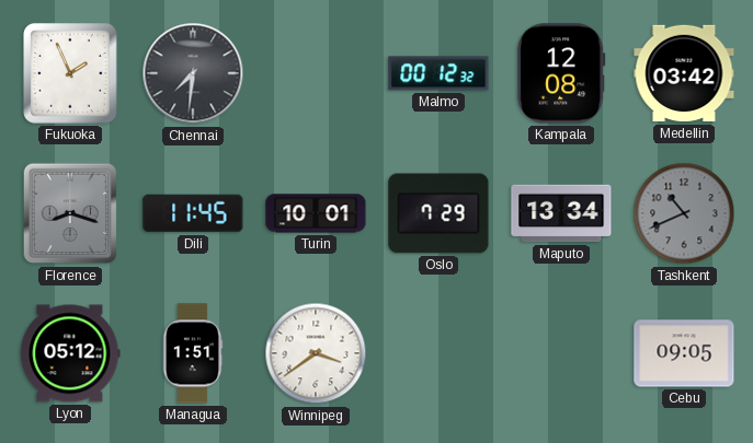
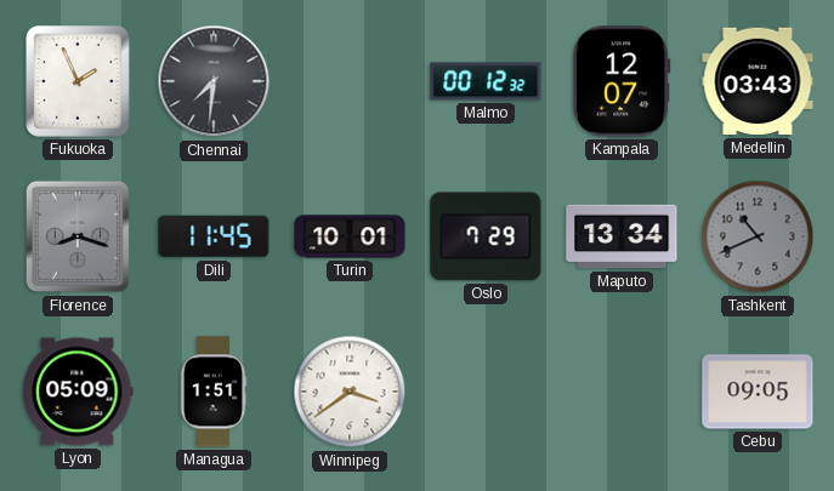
Kampala: 12:08 -> 12:07
Medellin: 03:42 -> 03:43
Lyon: 05:12 -> 05:09
